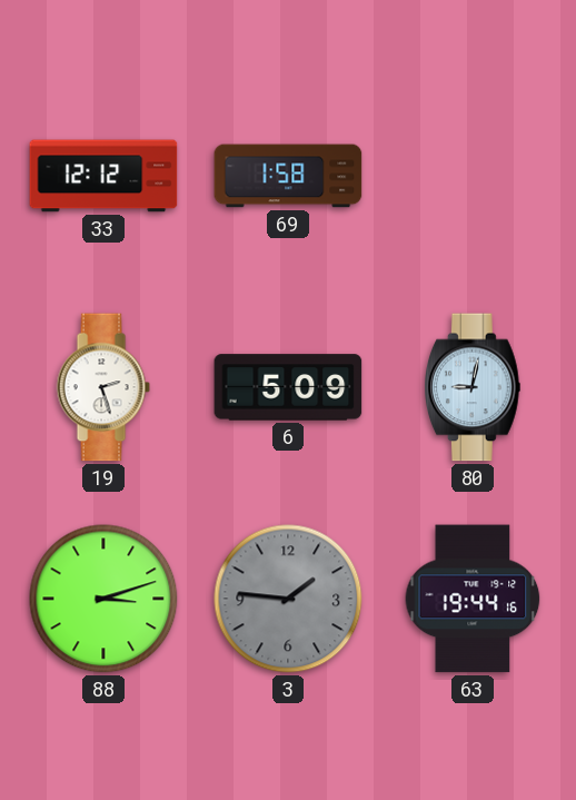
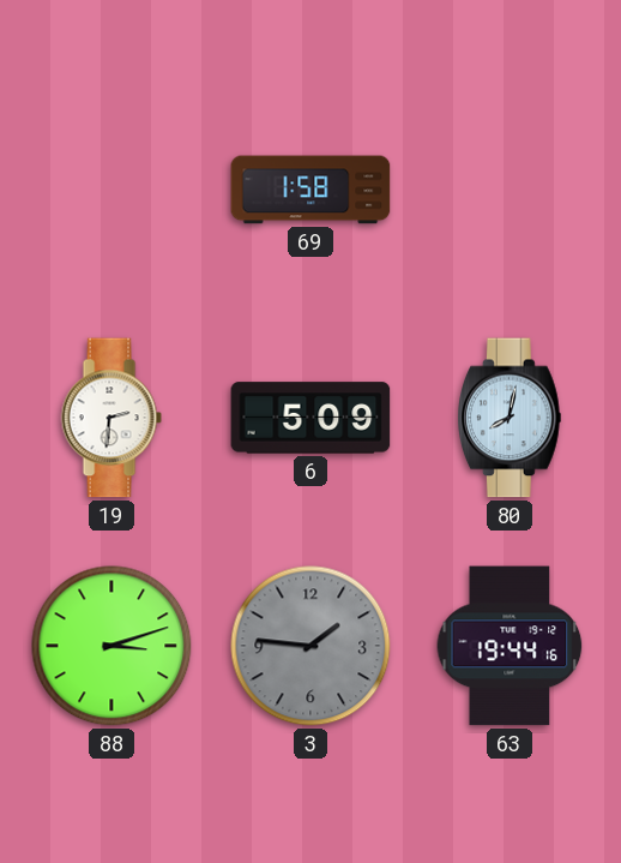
33: 12:12 -> none
19: 2:27 -> 2:31
80: 9:02 -> 8:02
